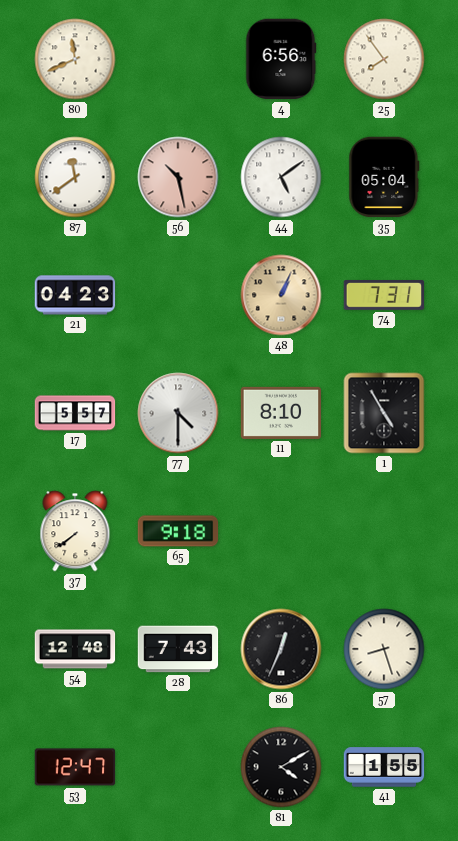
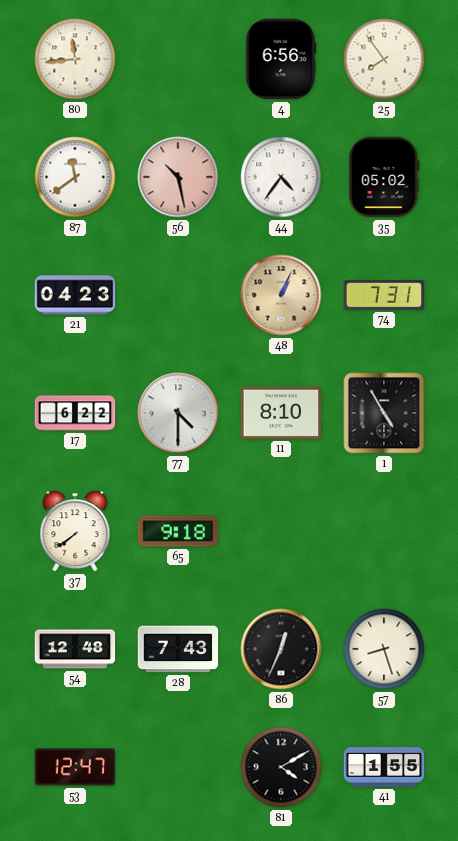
80: 11:41 -> 11:44
44: 5:09 -> 4:36
35: 05:04 -> 05:02
17: 5:57 -> 6:22
